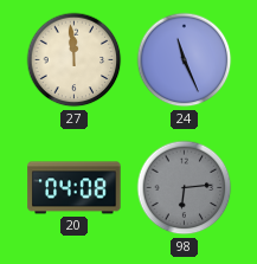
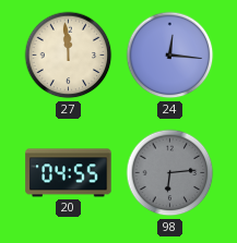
24: 11:26 -> 12:16
20: 04:08 -> 04:55
